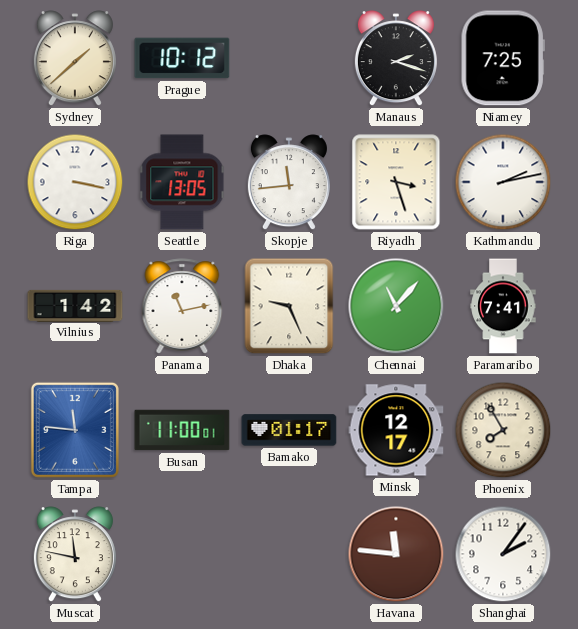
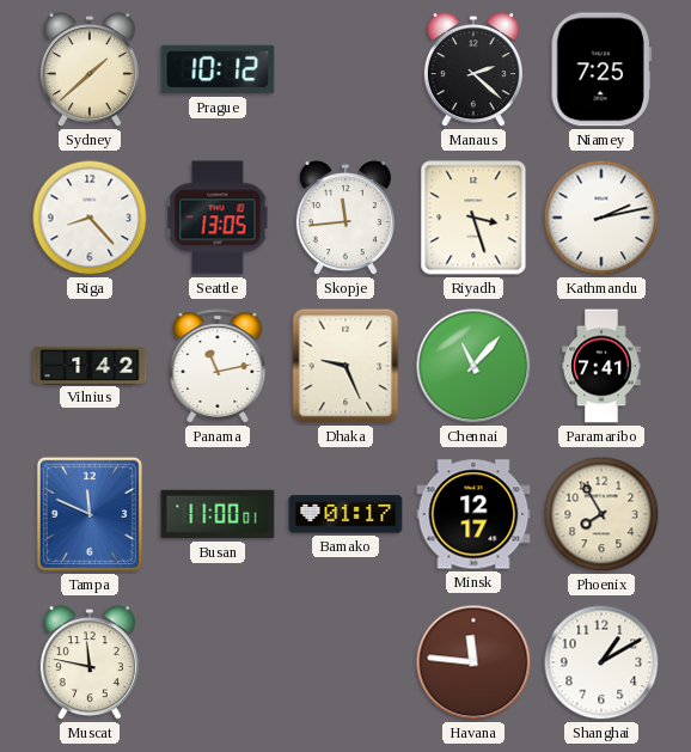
Manaus: 2:18 -> 2:22
Riga: 3:17 -> 8:23
Tampa: 11:46 -> 11:49
Shanghai: 2:06 -> 1:10
